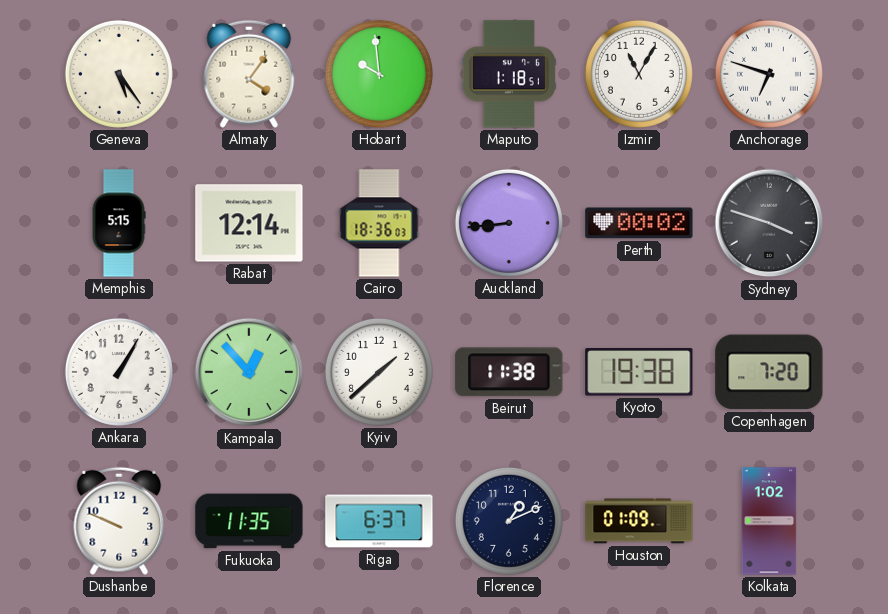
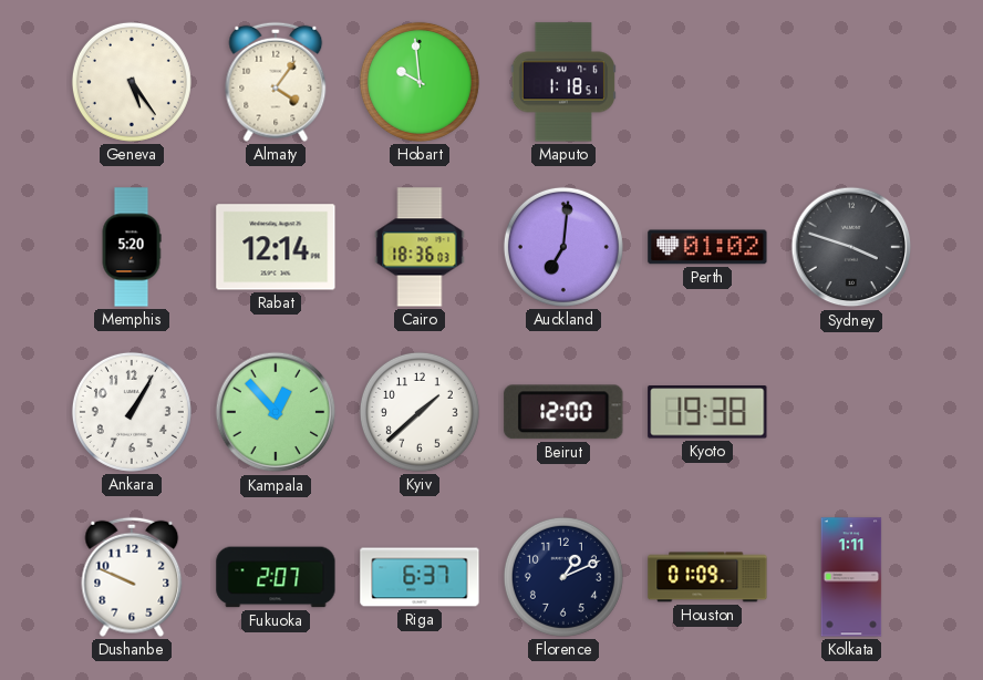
Izmir: 11:05 -> none
Anchorage: 6:48 -> none
Memphis: 5:15 -> 5:20
Auckland: 8:44 -> 7:01
Perth: 00:02 -> 01:02
Beirut: 11:38 -> 12:00
Copenhagen: 7:20 -> none
Fukuoka: 11:35 -> 2:07
Kolkata: 1:02 -> 1:11
